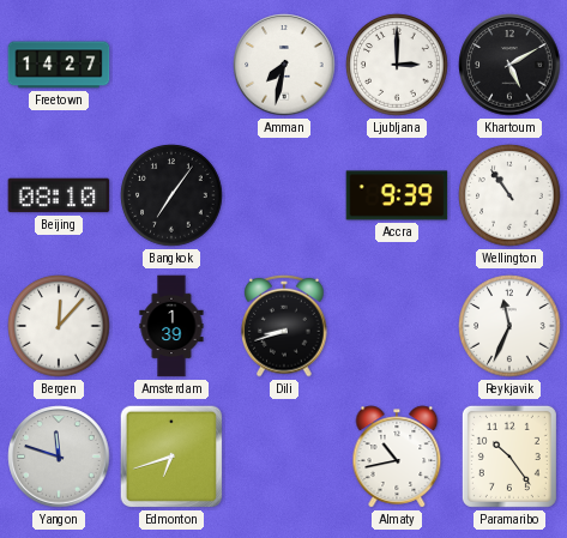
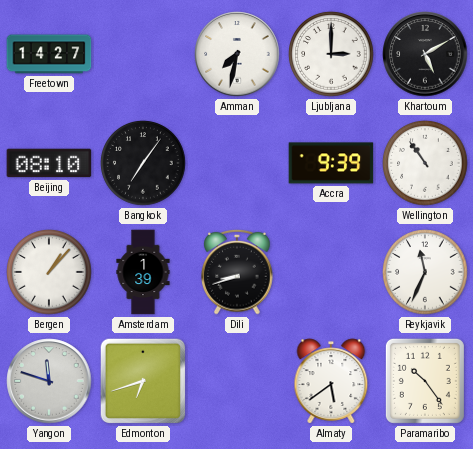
Bergen: 12:07 -> 1:07
Almaty: 10:43 -> 5:39
